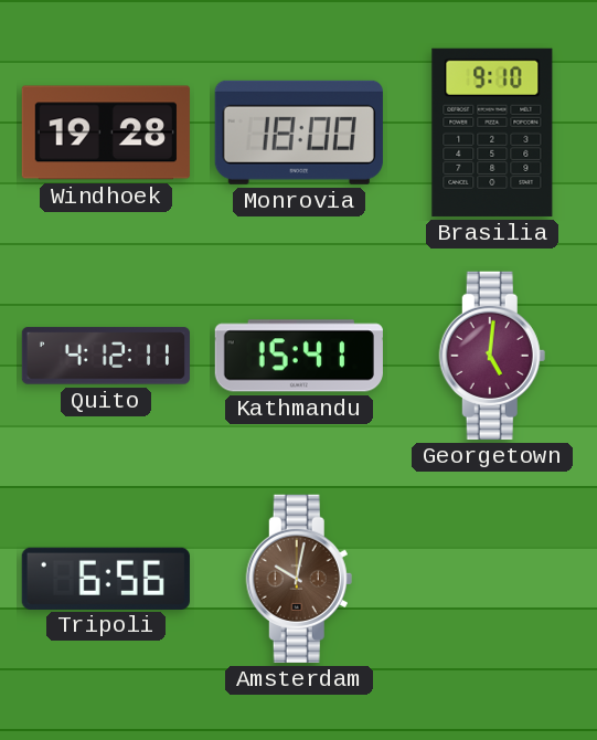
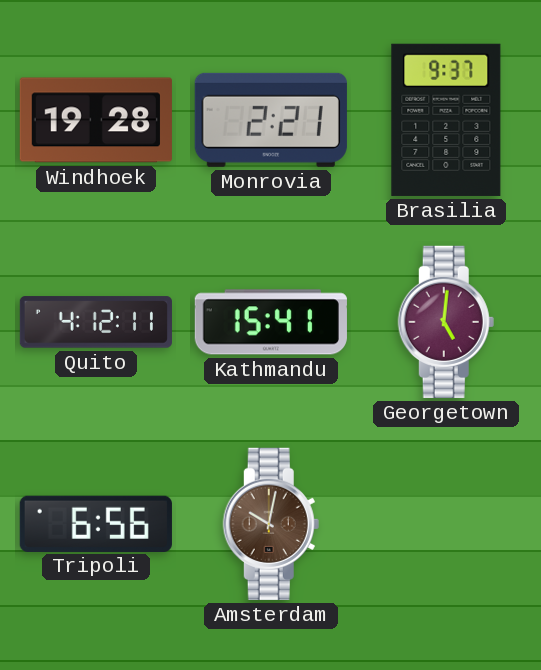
Monrovia: 18:00 -> 2:21
Brasilia: 9:10 -> 9:37
